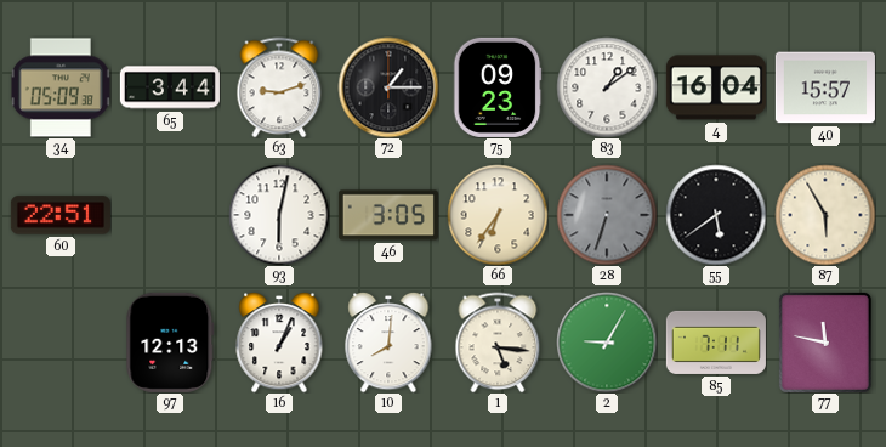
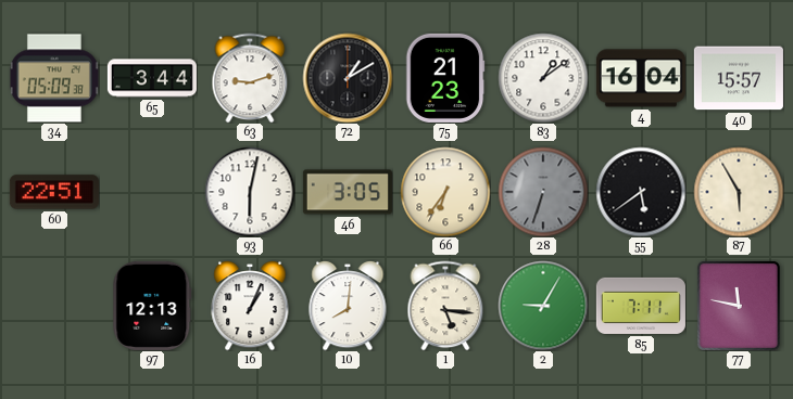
72: 1:15 -> 1:10
75: 09:23 -> 21:23
